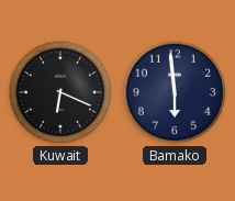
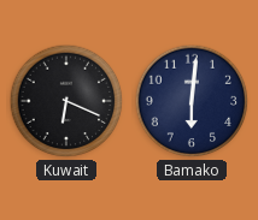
Bamako: 5:59 -> 6:01
